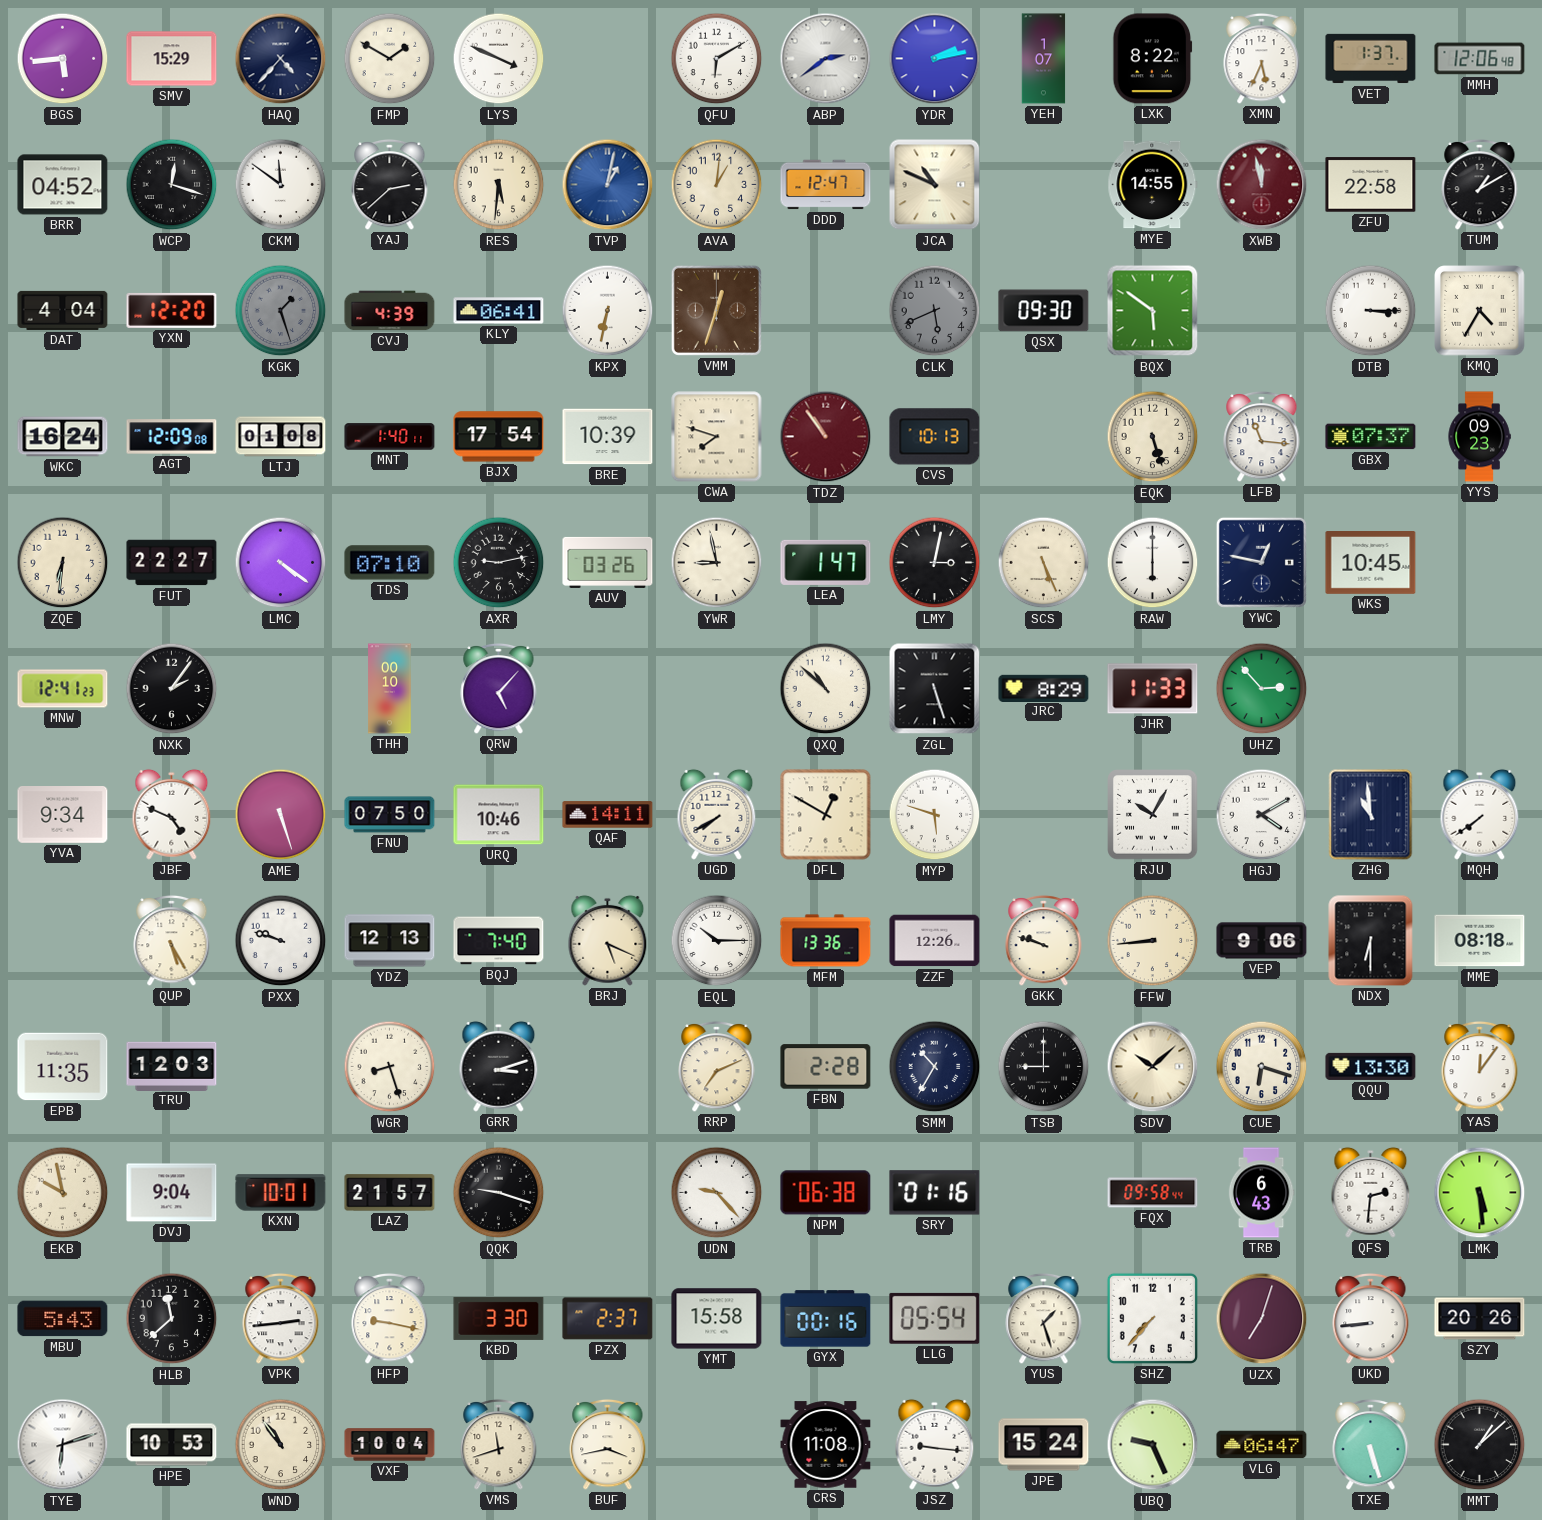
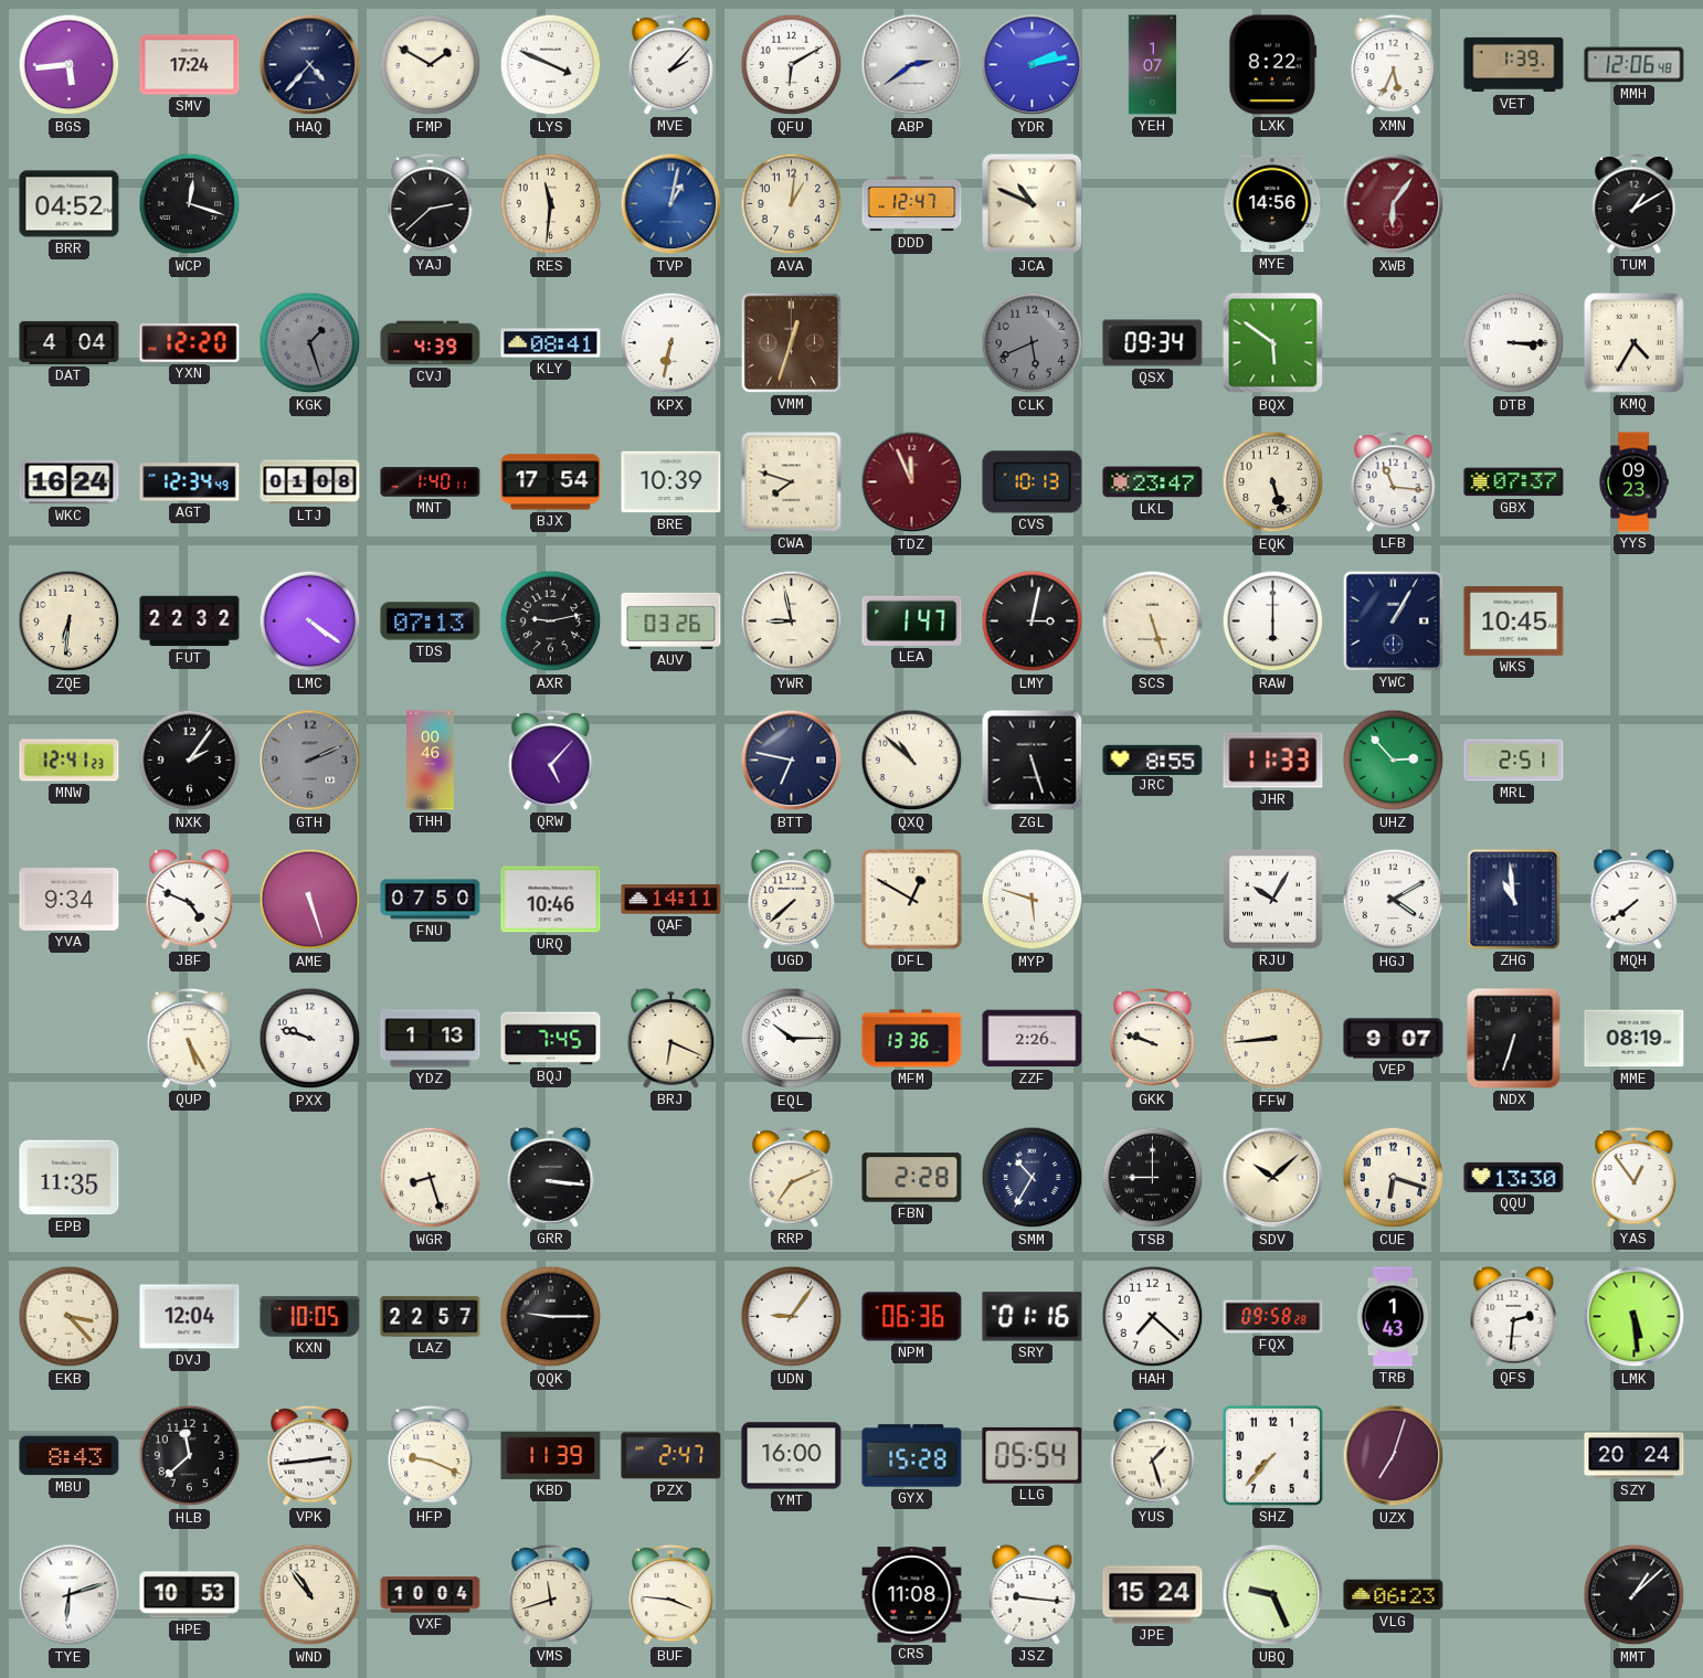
SMV: 15:29 -> 17:24
MVE: none -> 2:07
VET: 1:37 -> 1:39
CKM: 11:51 -> none
RES: 5:31 -> 11:31
MYE: 14:55 -> 14:56
XWB: 11:58 -> 6:06
ZFU: 22:58 -> none
KLY: 06:41 -> 08:41
QSX: 09:30 -> 09:34
AGT: 12:09 -> 12:34
TDZ: 10:54 -> 11:56
LKL: none -> 23:47
FUT: 22:27 -> 22:32
TDS: 07:10 -> 07:13
SCS: 5:26 -> 5:27
YWC: 12:47 -> 1:05
GTH: none -> 2:11
THH: 00:10 -> 00:46
BTT: none -> 6:47
JRC: 8:29 -> 8:55
MRL: none -> 2:51
UGD: 7:40 -> 7:38
YDZ: 12:13 -> 1:13
BQJ: 7:40 -> 7:45
BRJ: 5:19 -> 6:19
ZZF: 12:26 -> 2:26
VEP: 9:06 -> 9:07
NDX: 6:30 -> 6:33
MME: 08:18 -> 08:19
TRU: 12:03 -> none
GRR: 3:12 -> 3:16
YAS: 12:06 -> 12:54
EKB: 9:58 -> 3:23
DVJ: 9:04 -> 12:04
KXN: 10:01 -> 10:05
LAZ: 21:57 -> 22:57
QQK: 9:18 -> 9:15
UDN: 9:23 -> 9:06
NPM: 06:38 -> 06:36
HAH: none -> 7:22
FQX: 09:58:44 -> 09:58:28
TRB: 6:43 -> 1:43
MBU: 5:43 -> 8:43
HFP: 9:17 -> 9:19
KBD: 3:30 -> 11:39
PZX: 2:37 -> 2:47
YMT: 15:58 -> 16:00
GYX: 00:16 -> 15:28
UKD: 8:44 -> none
SZY: 20:26 -> 20:24
BUF: 3:43 -> 3:46
VLG: 06:47 -> 06:23
TXE: 5:27 -> none
